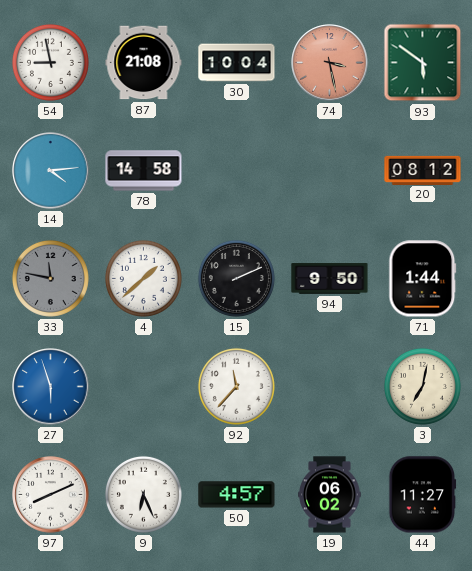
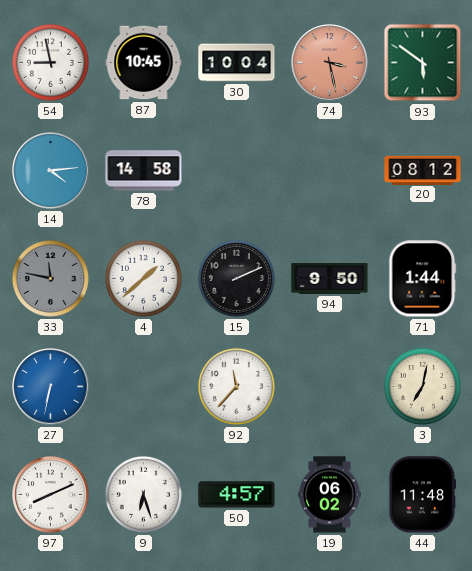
87: 21:08 -> 10:45
27: 5:57 -> 6:32
9: 6:26 -> 6:27
44: 11:27 -> 11:48
